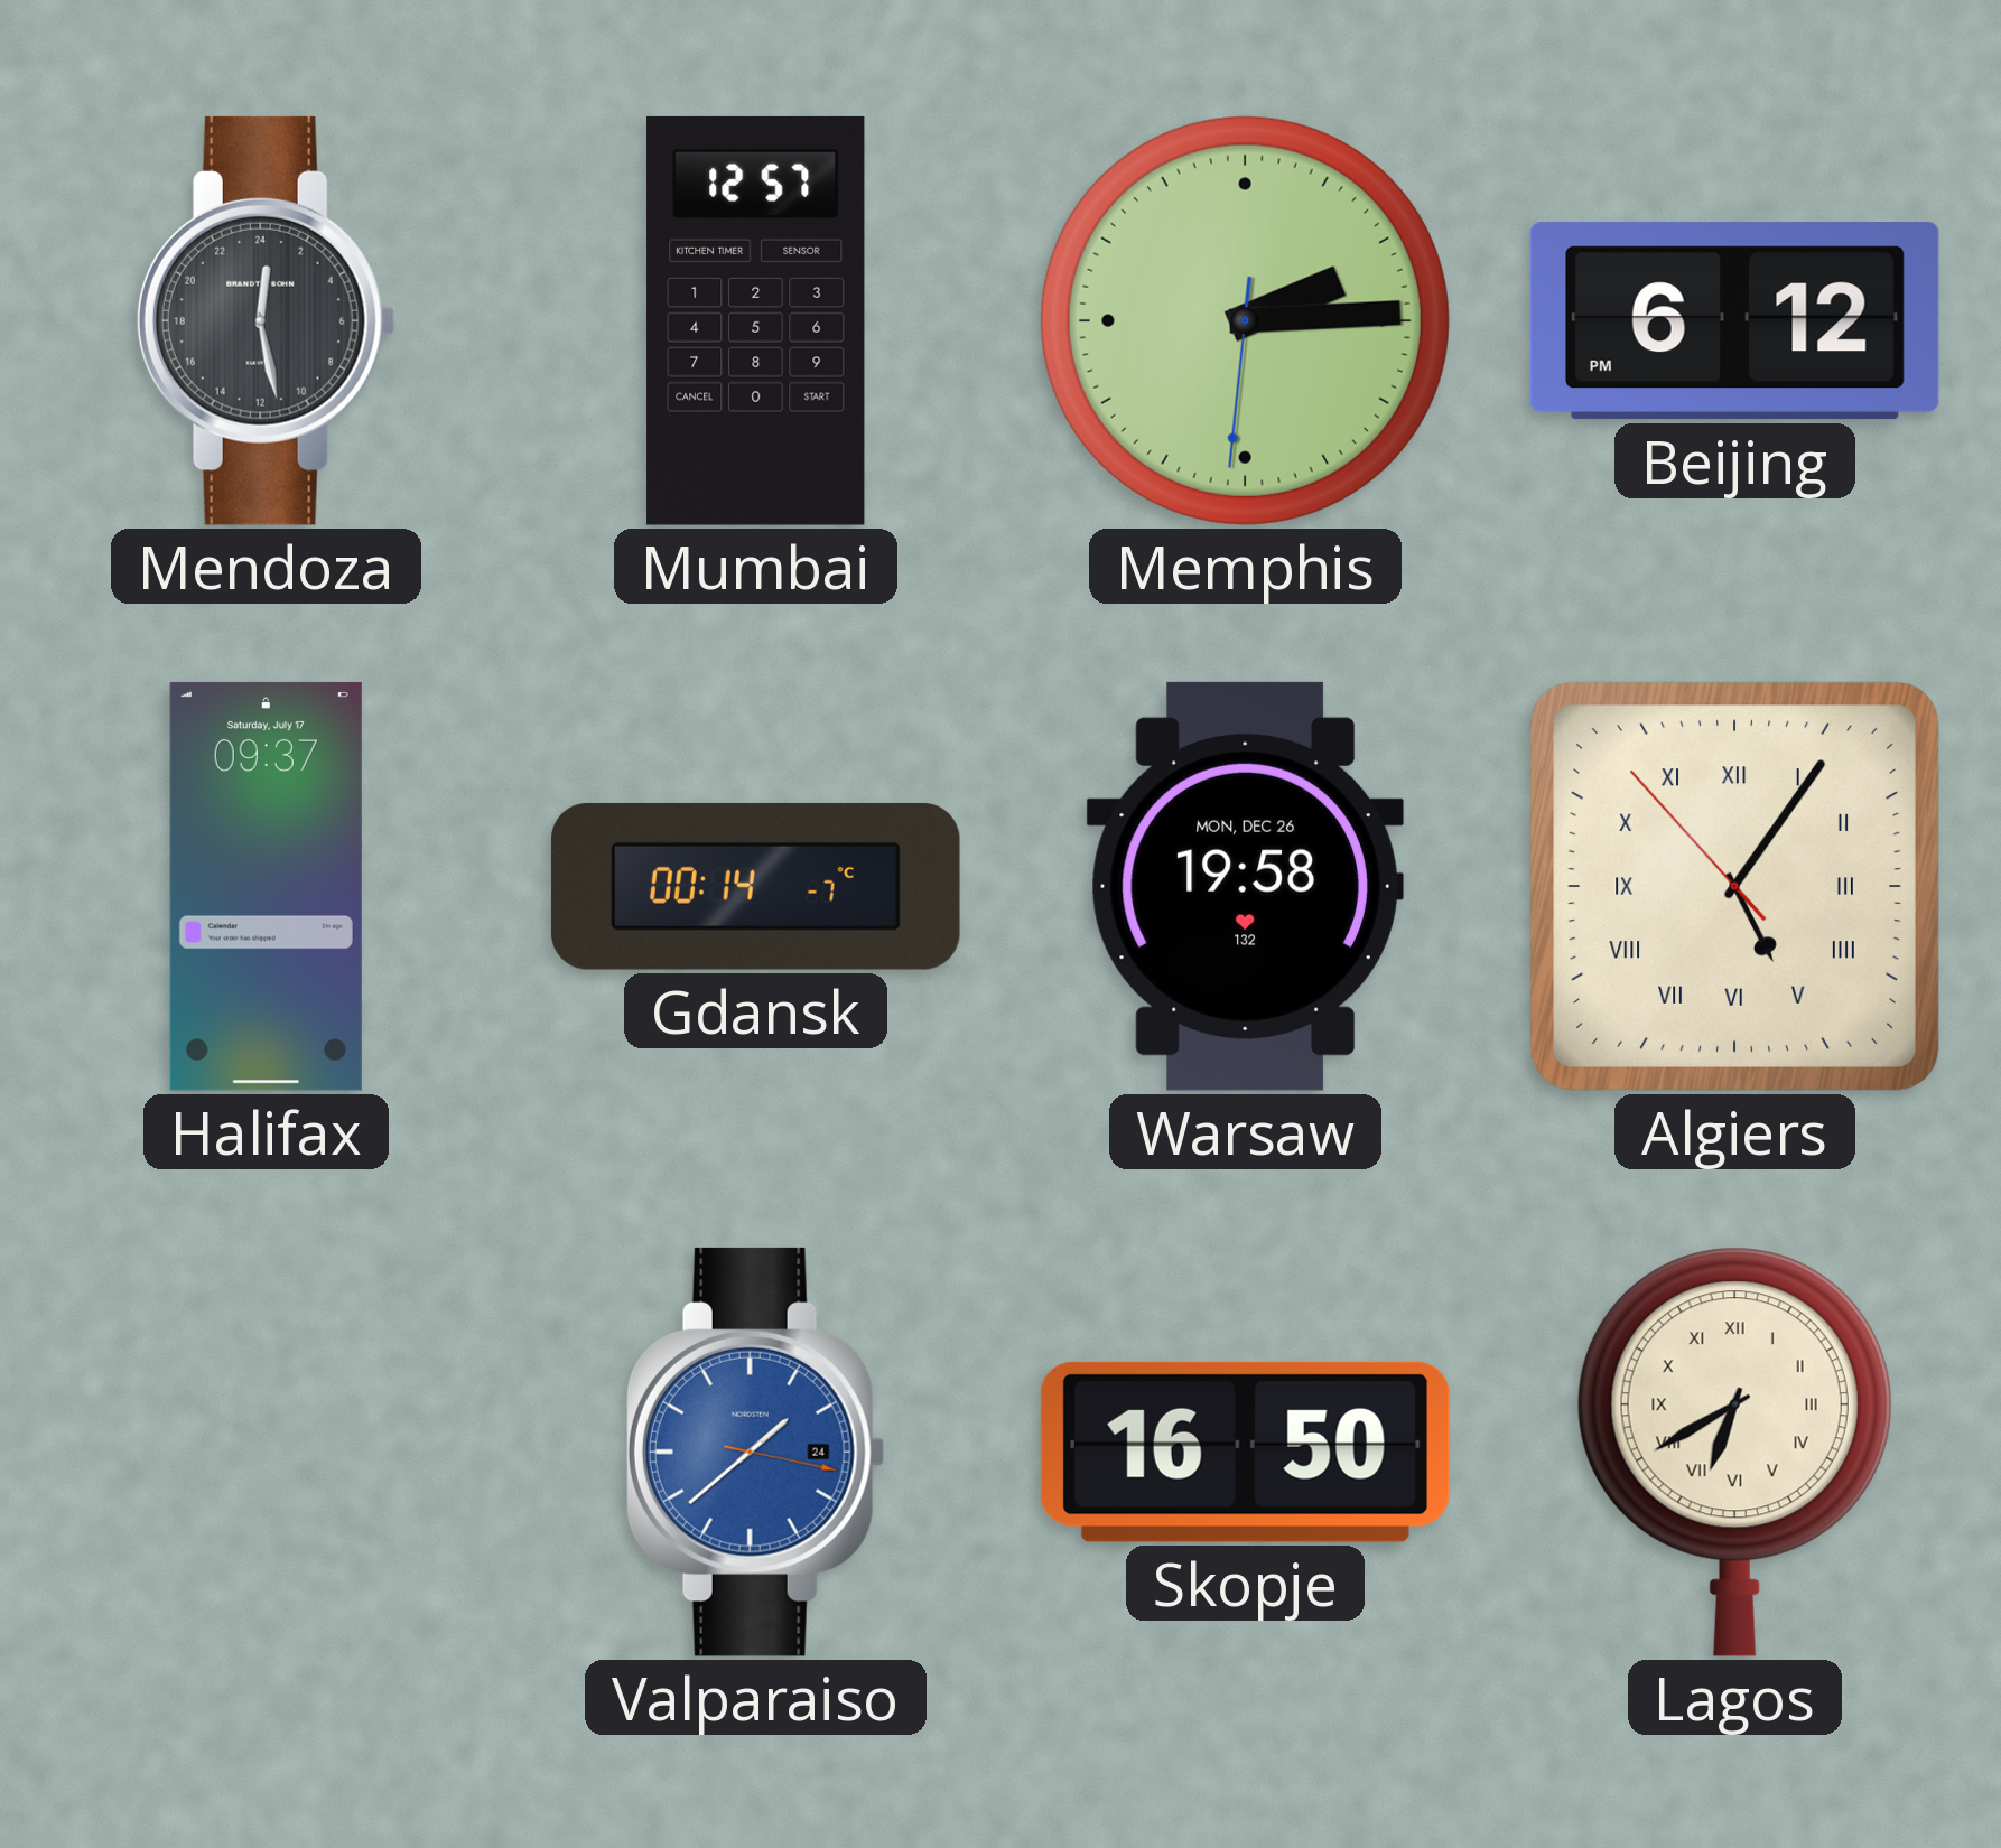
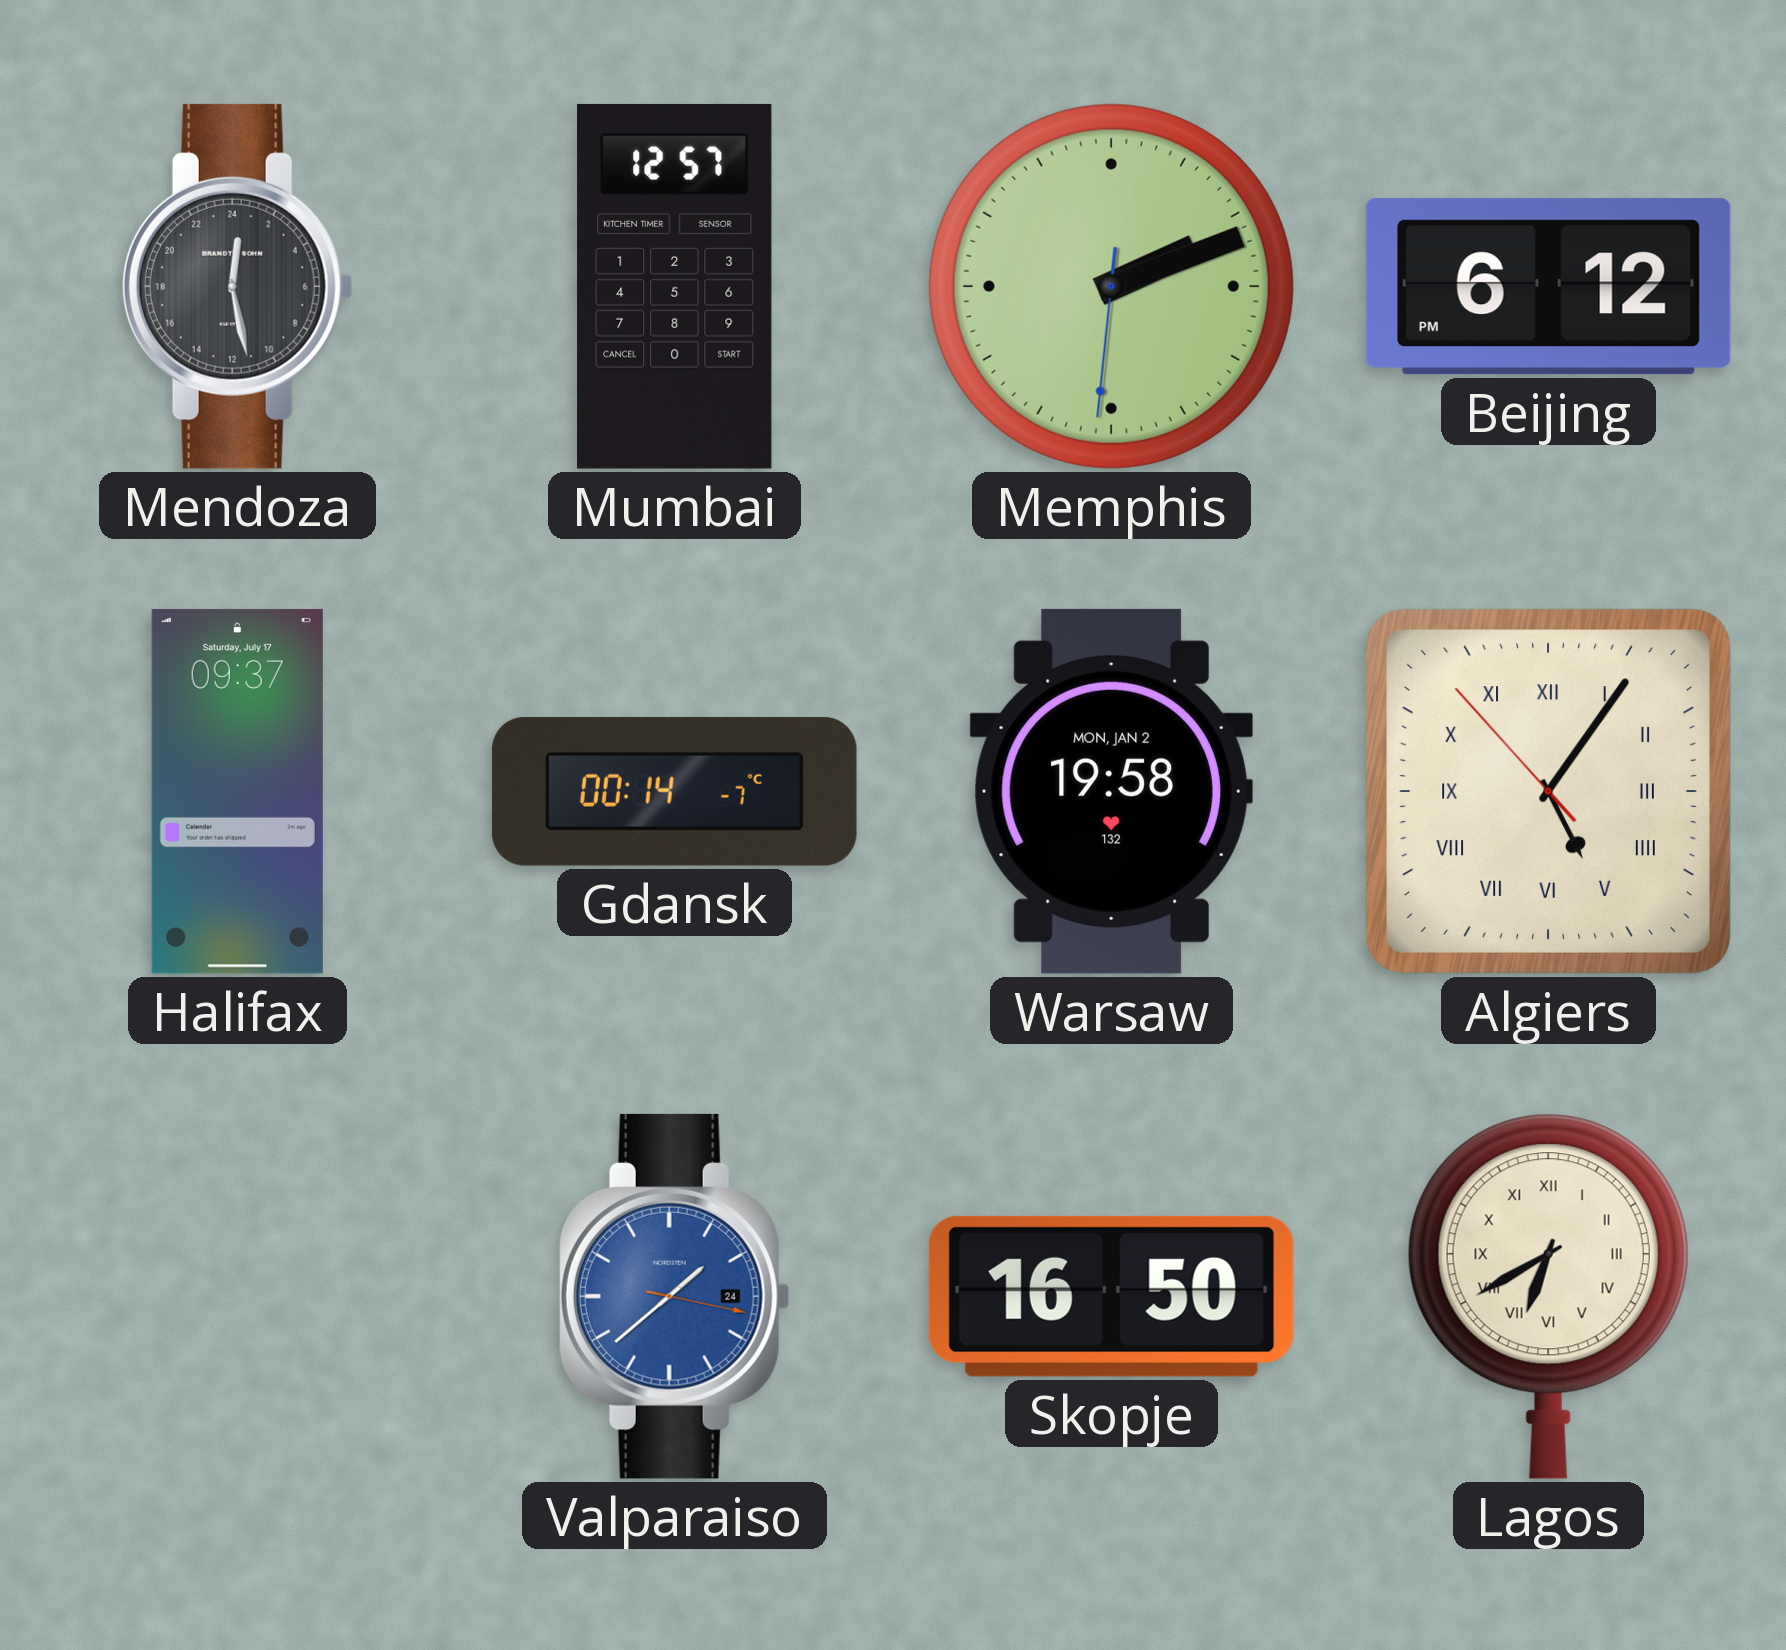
Memphis: 2:14 -> 2:11
Warsaw date: MON, DEC 26 -> MON, JAN 2
